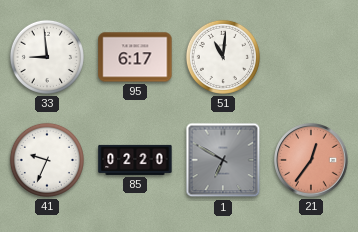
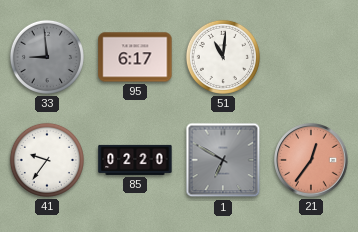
33 dial: white -> grey
41: 9:34 -> 9:36
